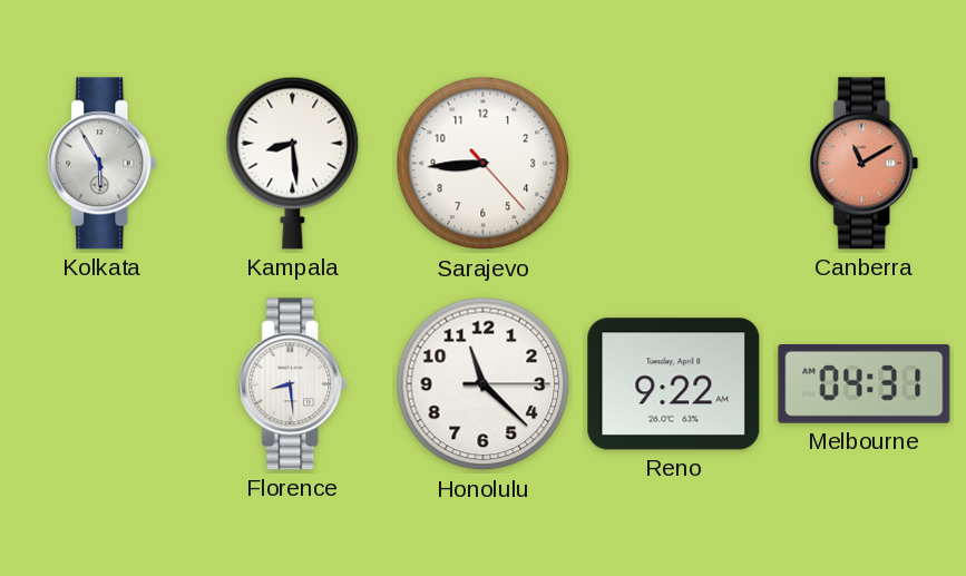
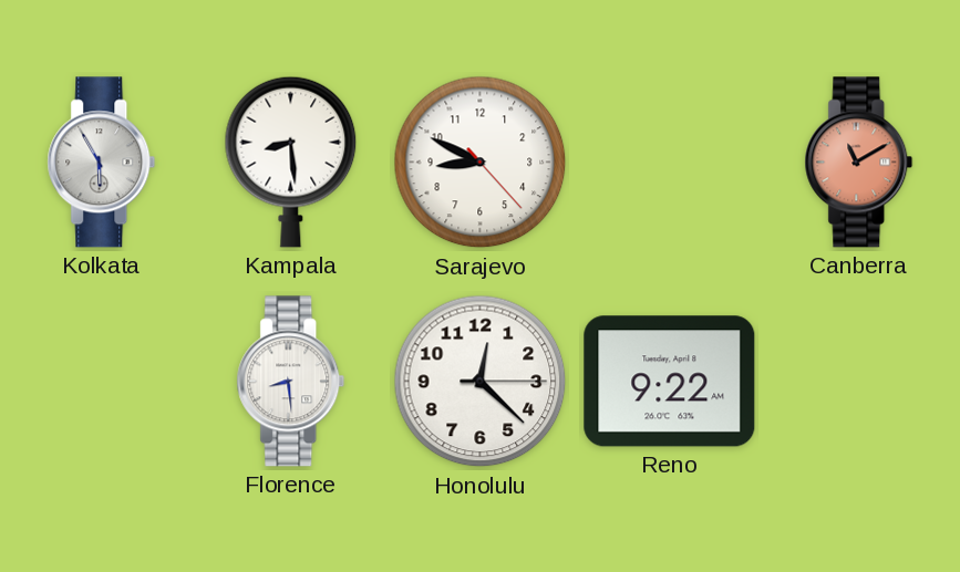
Sarajevo: 8:44 -> 8:49
Honolulu: 11:22 -> 12:22
Melbourne: 04:31 -> none
